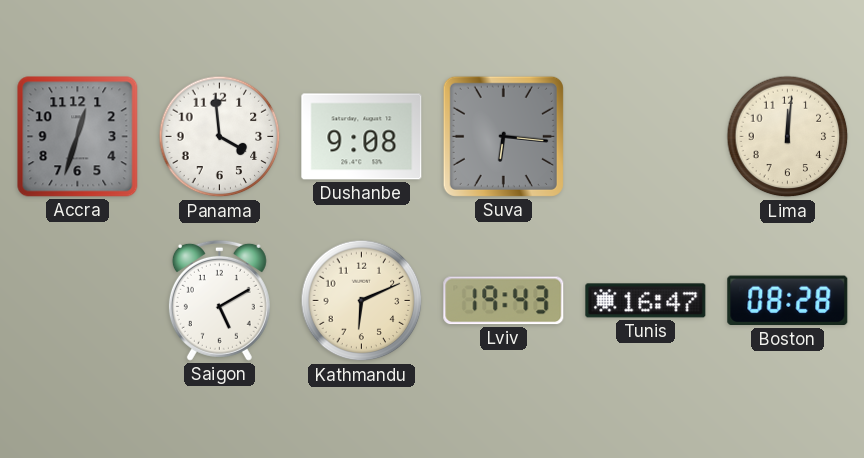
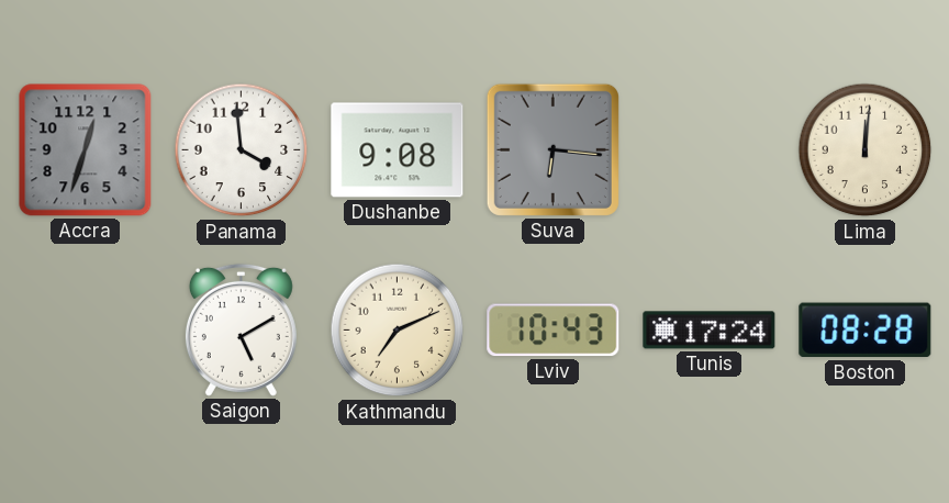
Kathmandu: 6:11 -> 7:11
Lviv: 19:43 -> 10:43
Tunis: 16:47 -> 17:24
